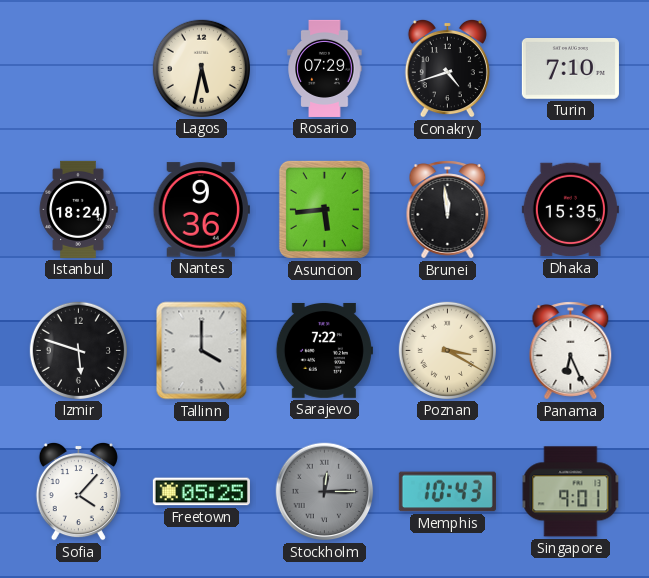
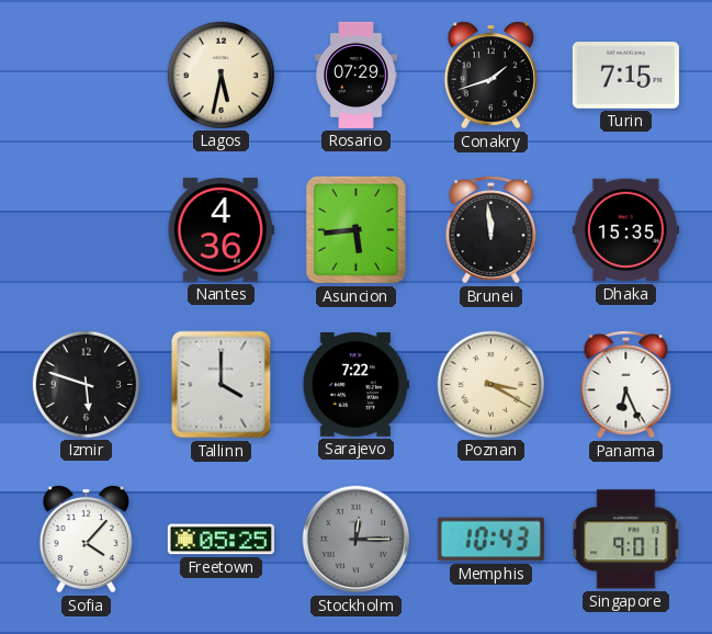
Conakry: 4:42 -> 1:42
Turin: 7:10 -> 7:15
Istanbul: 18:24 -> none
Nantes: 9:36 -> 4:36
